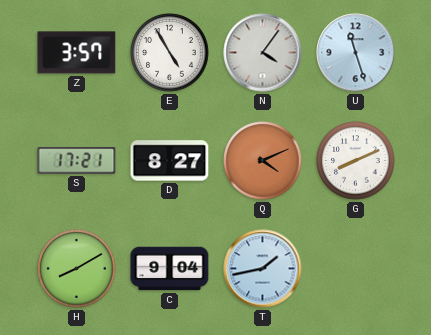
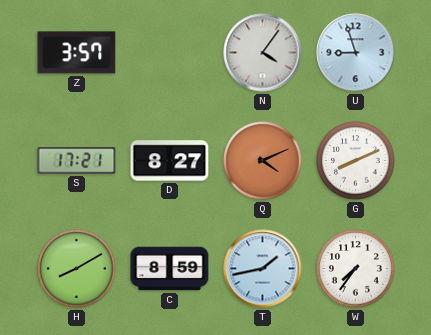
E: 4:55 -> none
U: 11:27 -> 8:57
C: 9:04 -> 8:59
W: none -> 7:36
